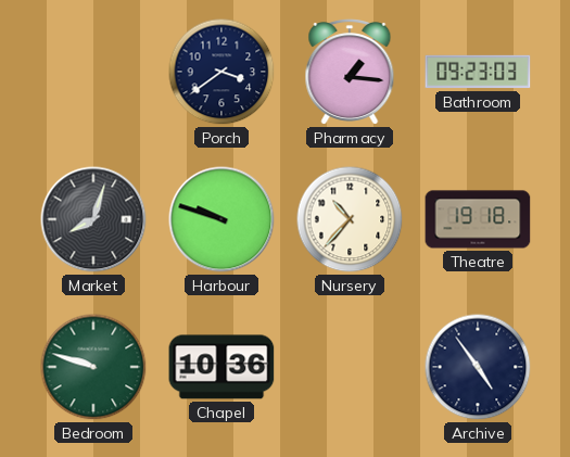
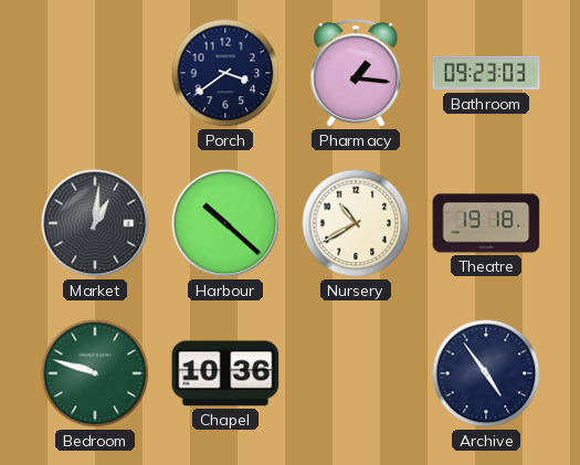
Market: 8:03 -> 1:01
Harbour: 9:48 -> 10:22
Nursery: 10:37 -> 10:40
